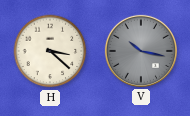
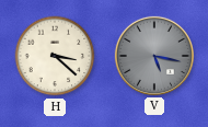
V: 10:17 -> 5:17
